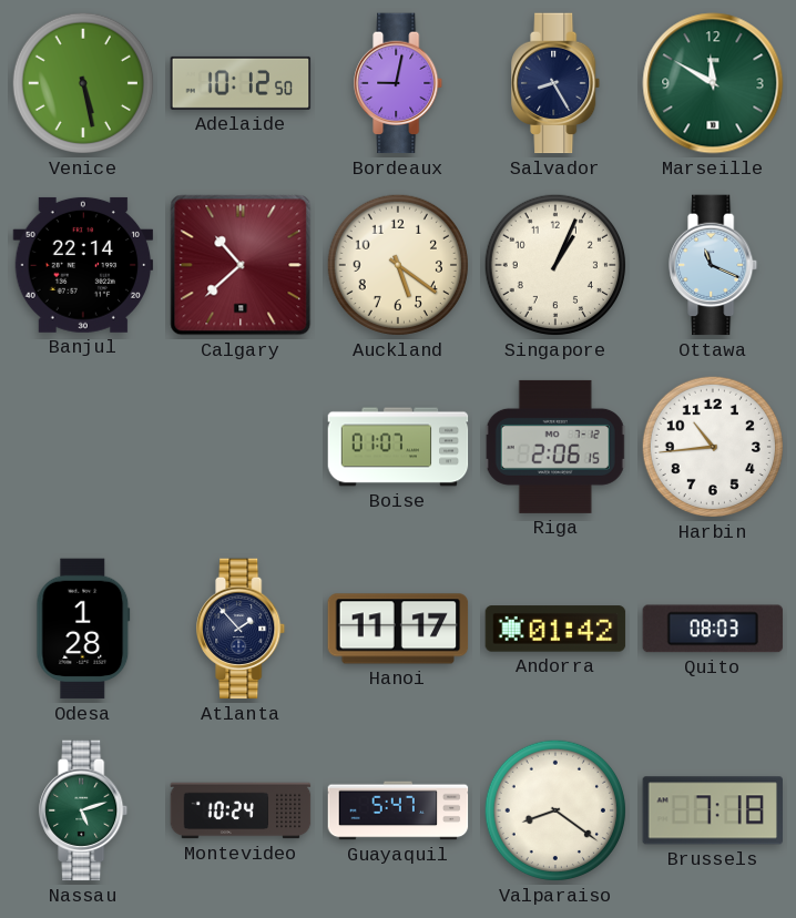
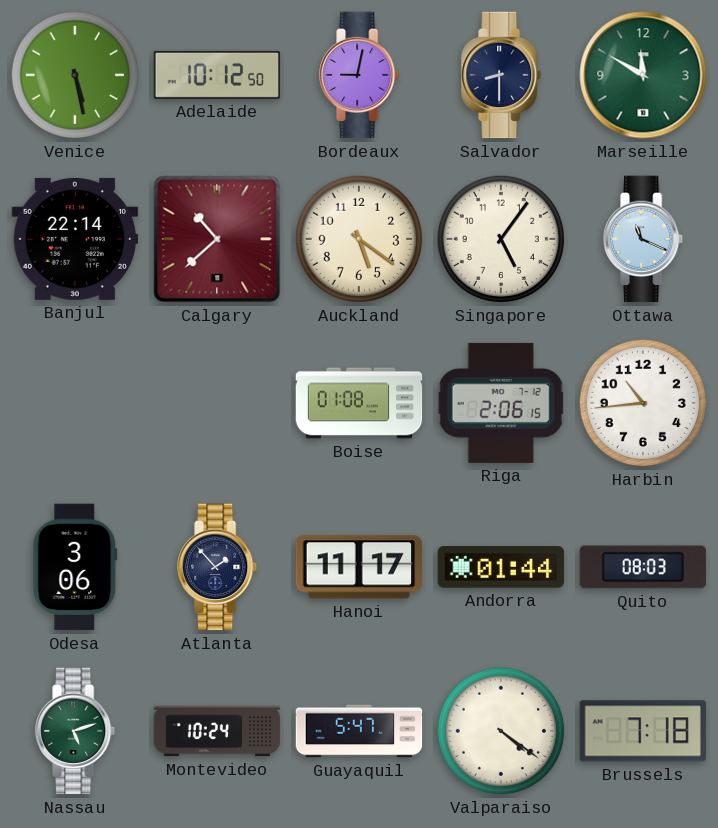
Salvador: 8:25 -> 8:30
Singapore: 1:04 -> 5:06
Boise: 01:07 -> 01:08
Odesa: 1:28 -> 3:06
Andorra: 01:42 -> 01:44
Valparaiso: 8:21 -> 4:21
